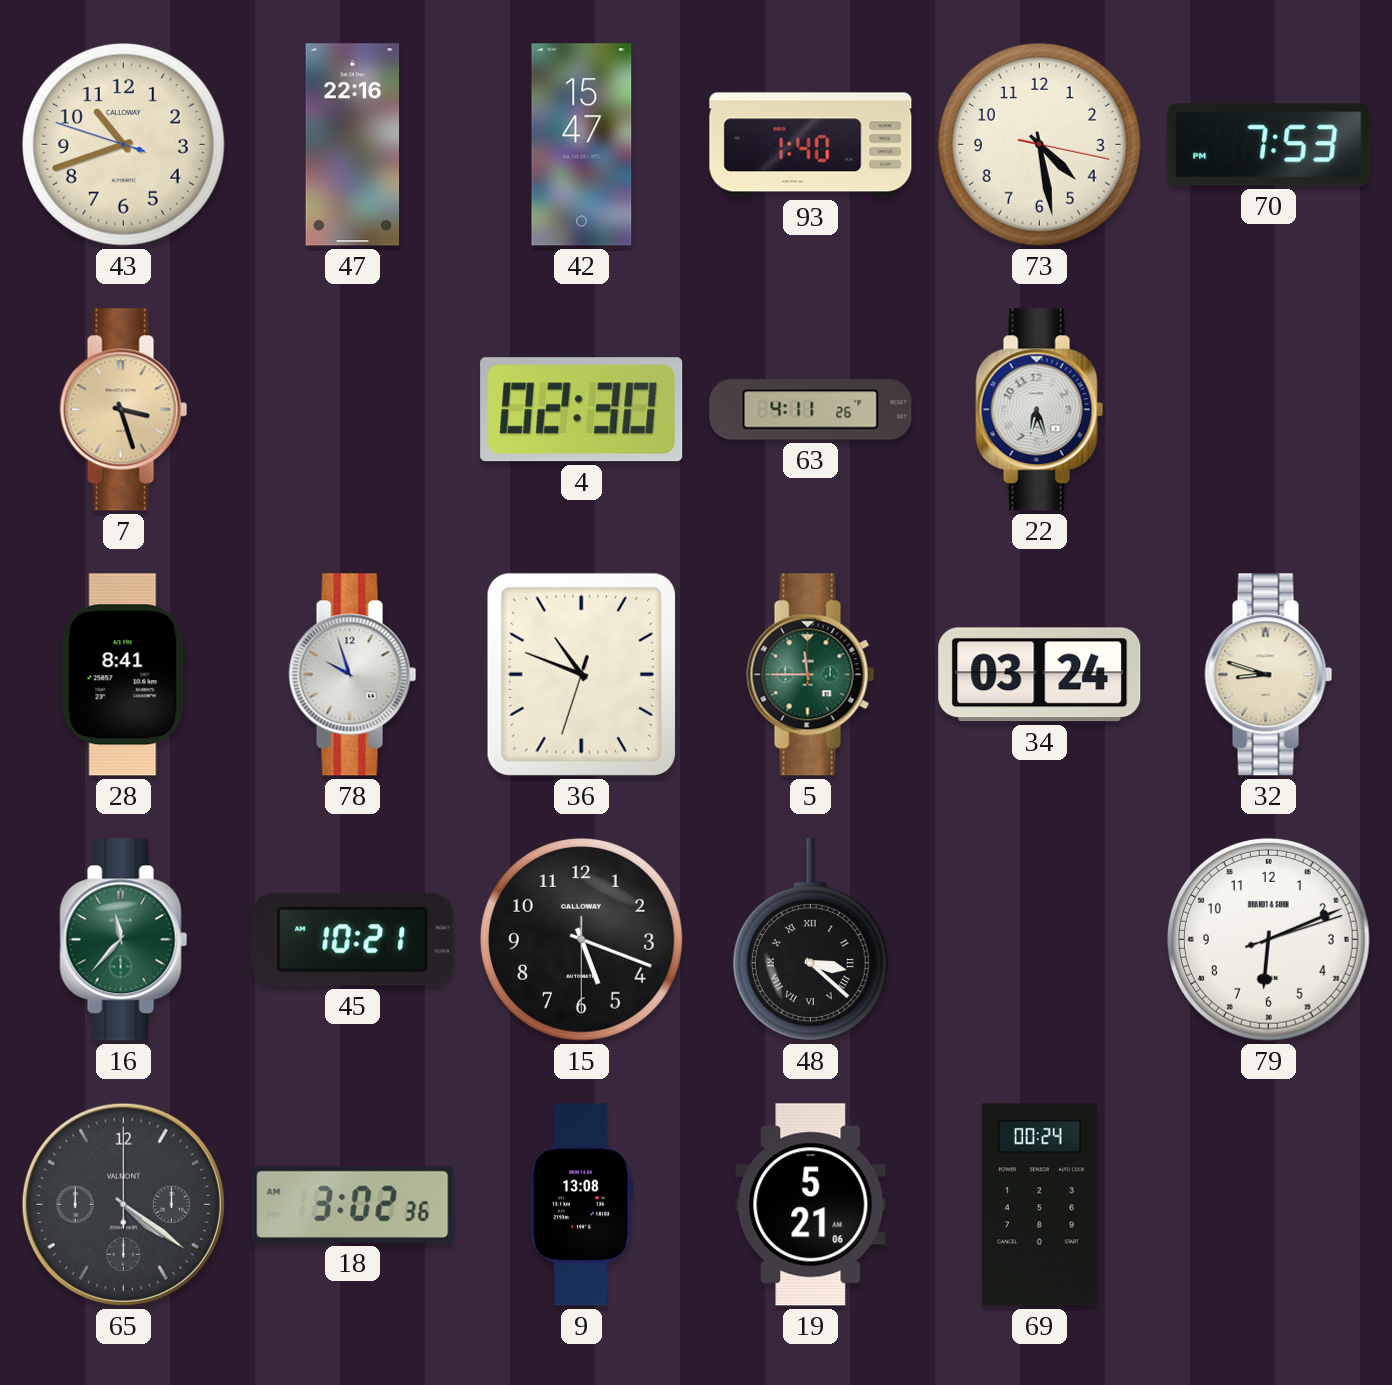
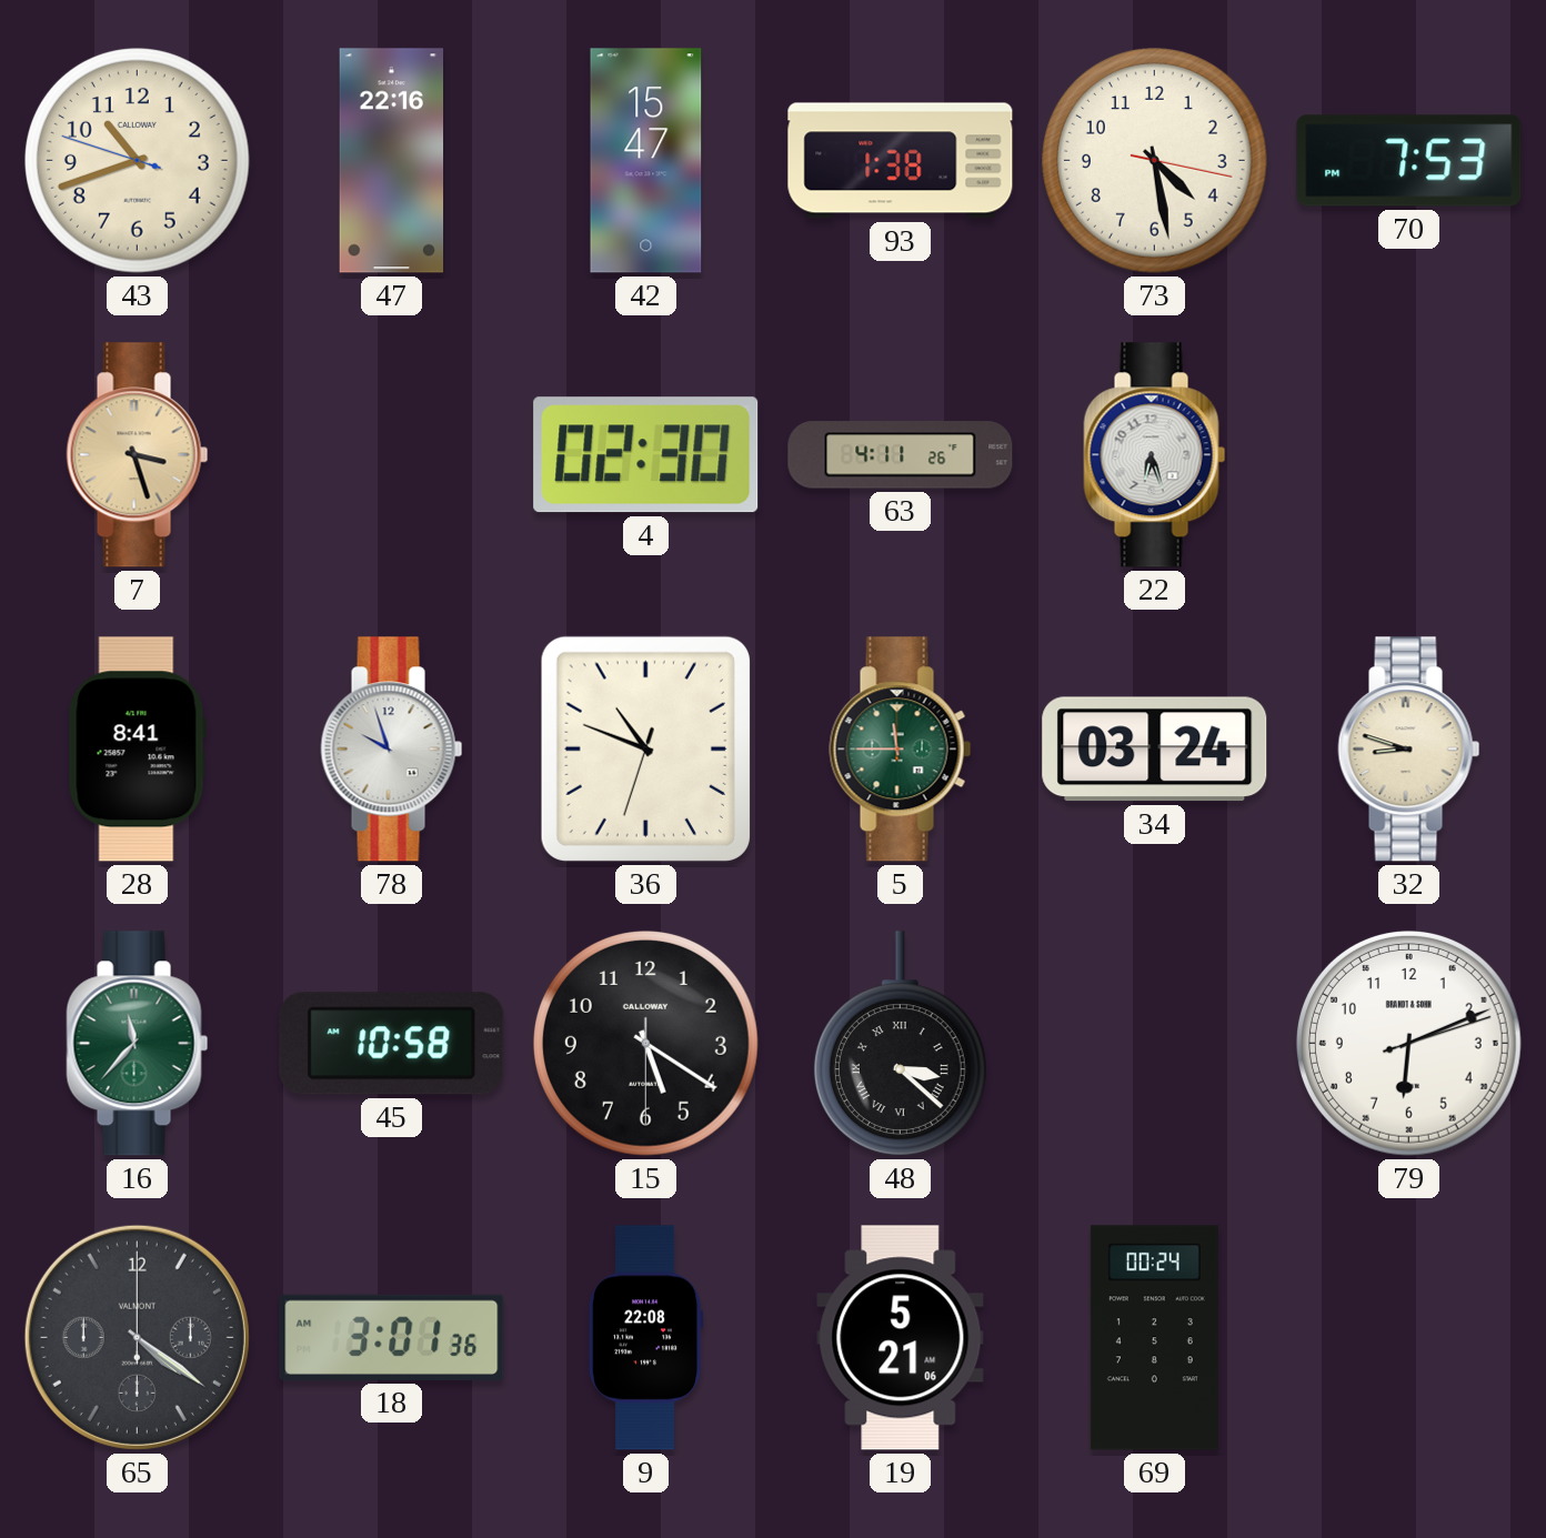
93: 1:40 -> 1:38
45: 10:21 -> 10:58
15: 5:18 -> 5:20
18: 3:02 -> 3:01
9: 13:08 -> 22:08
